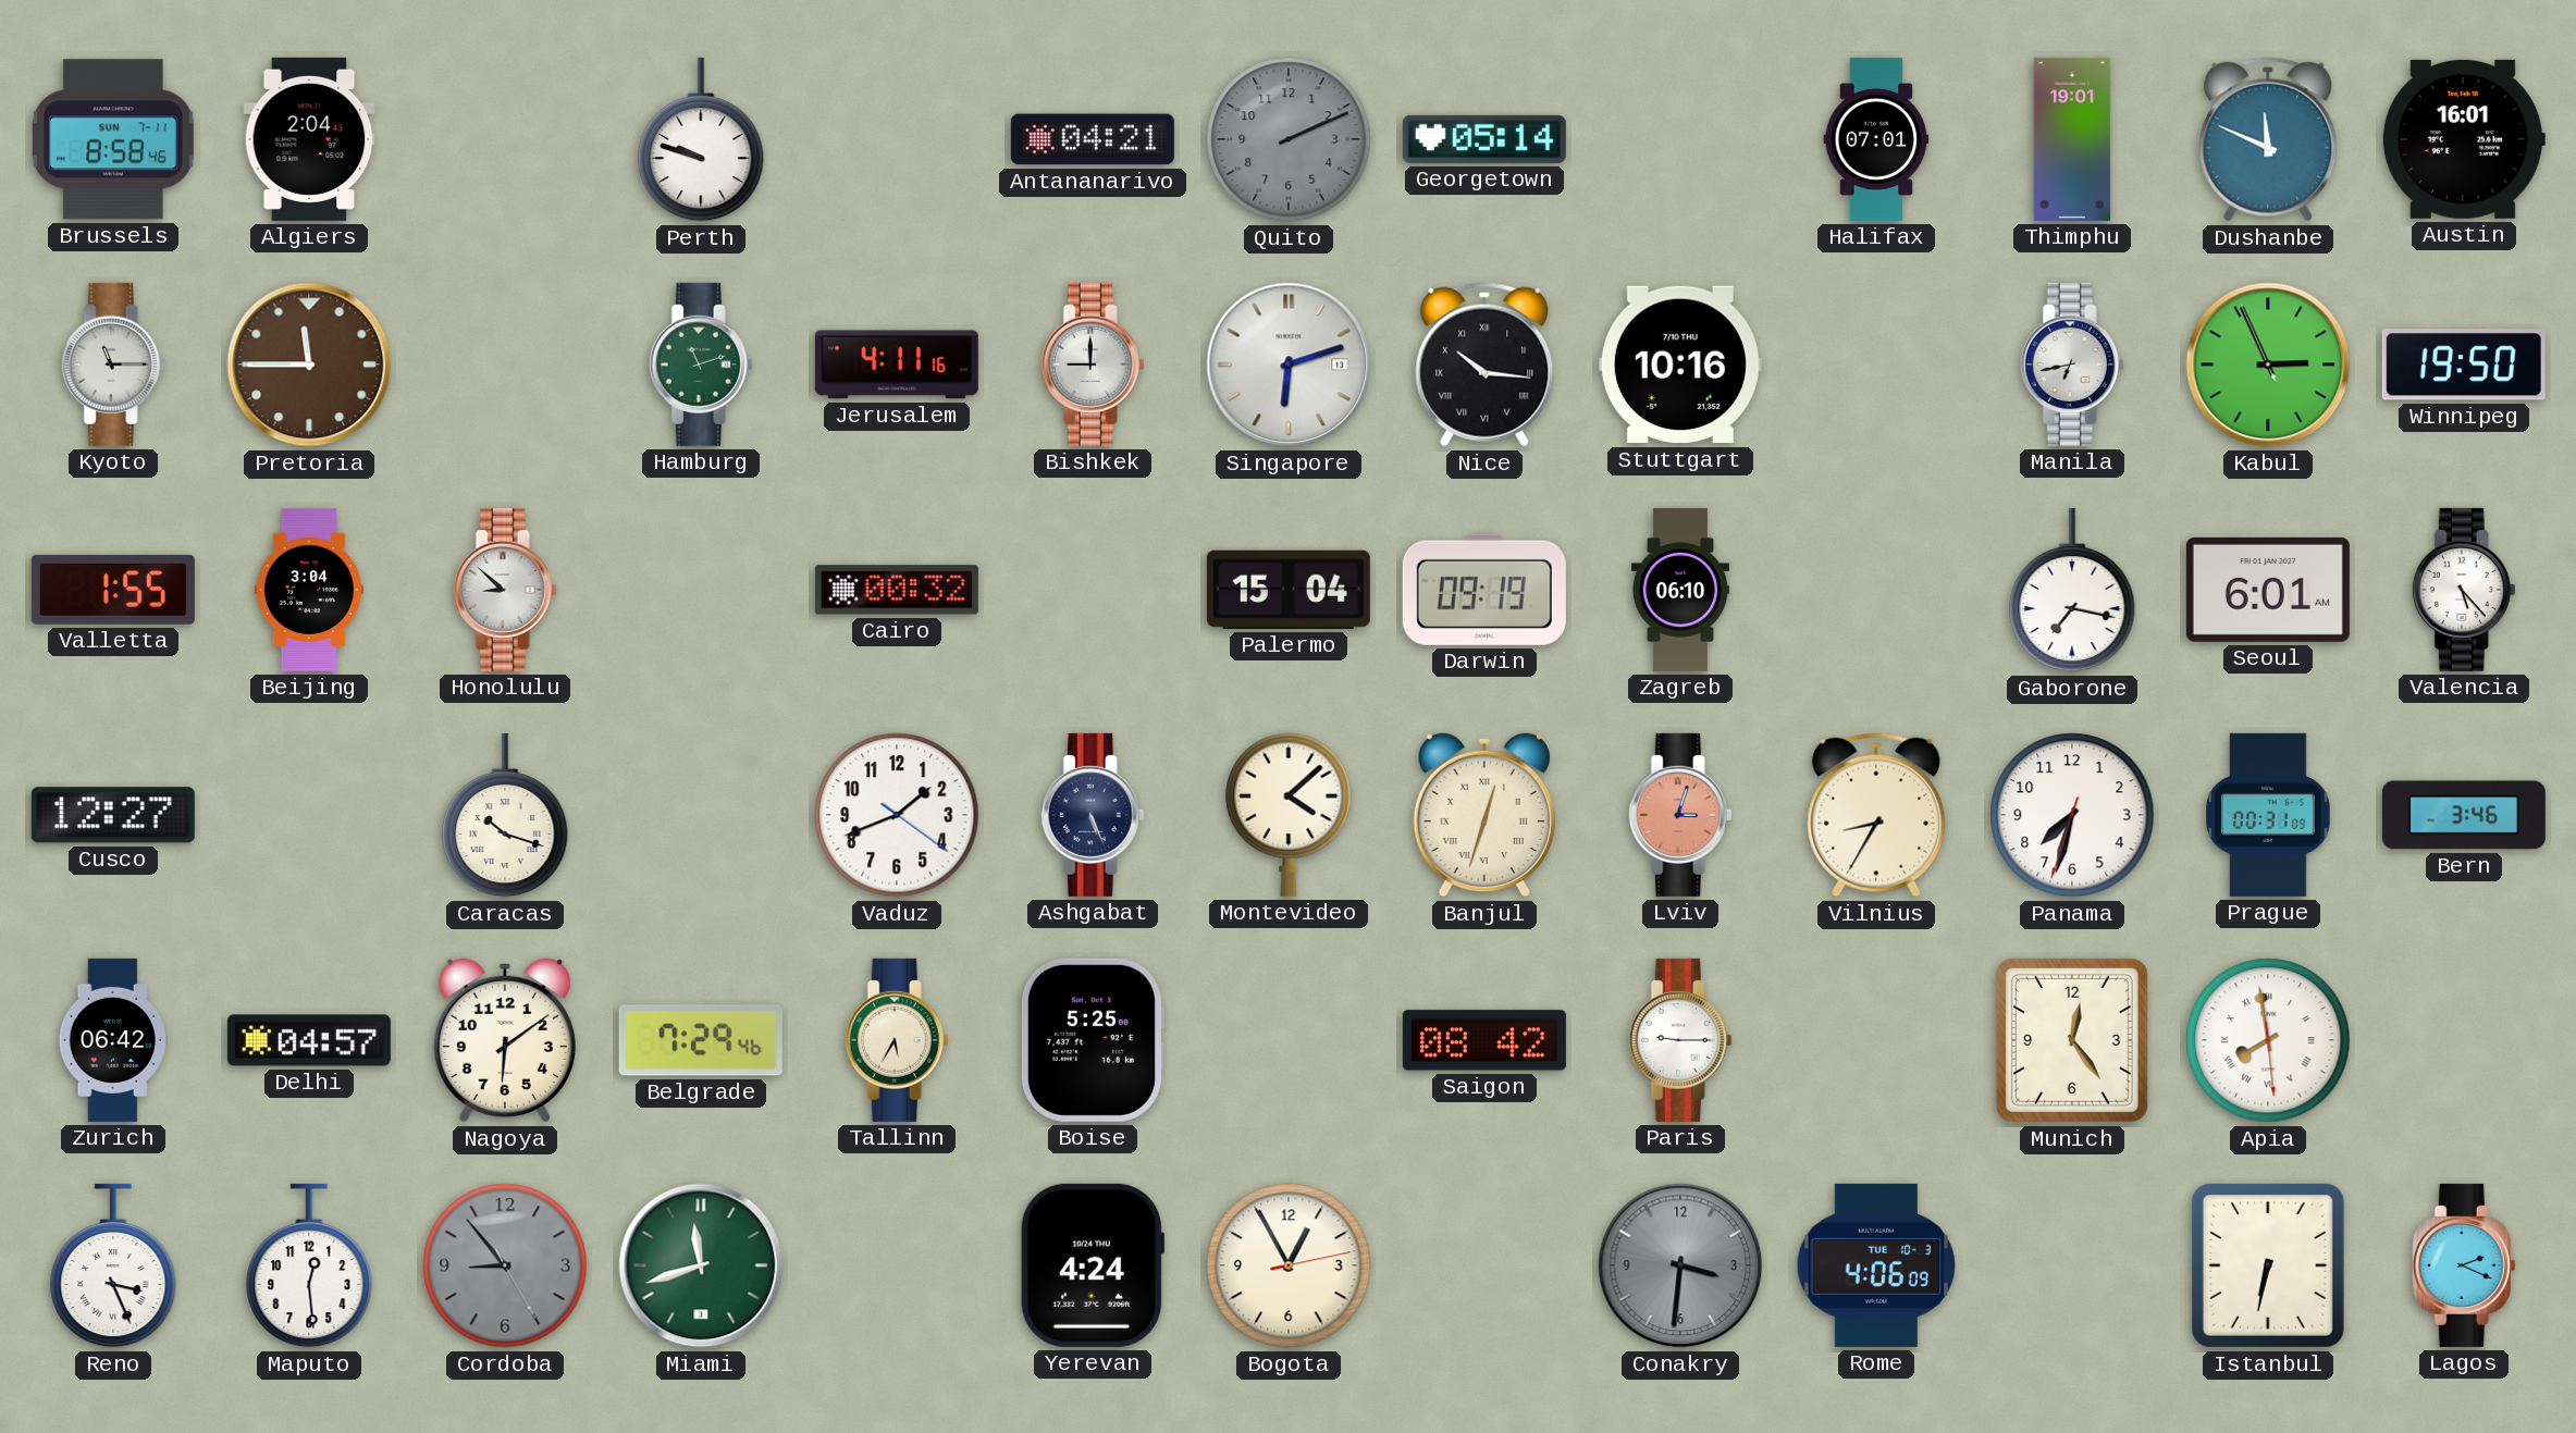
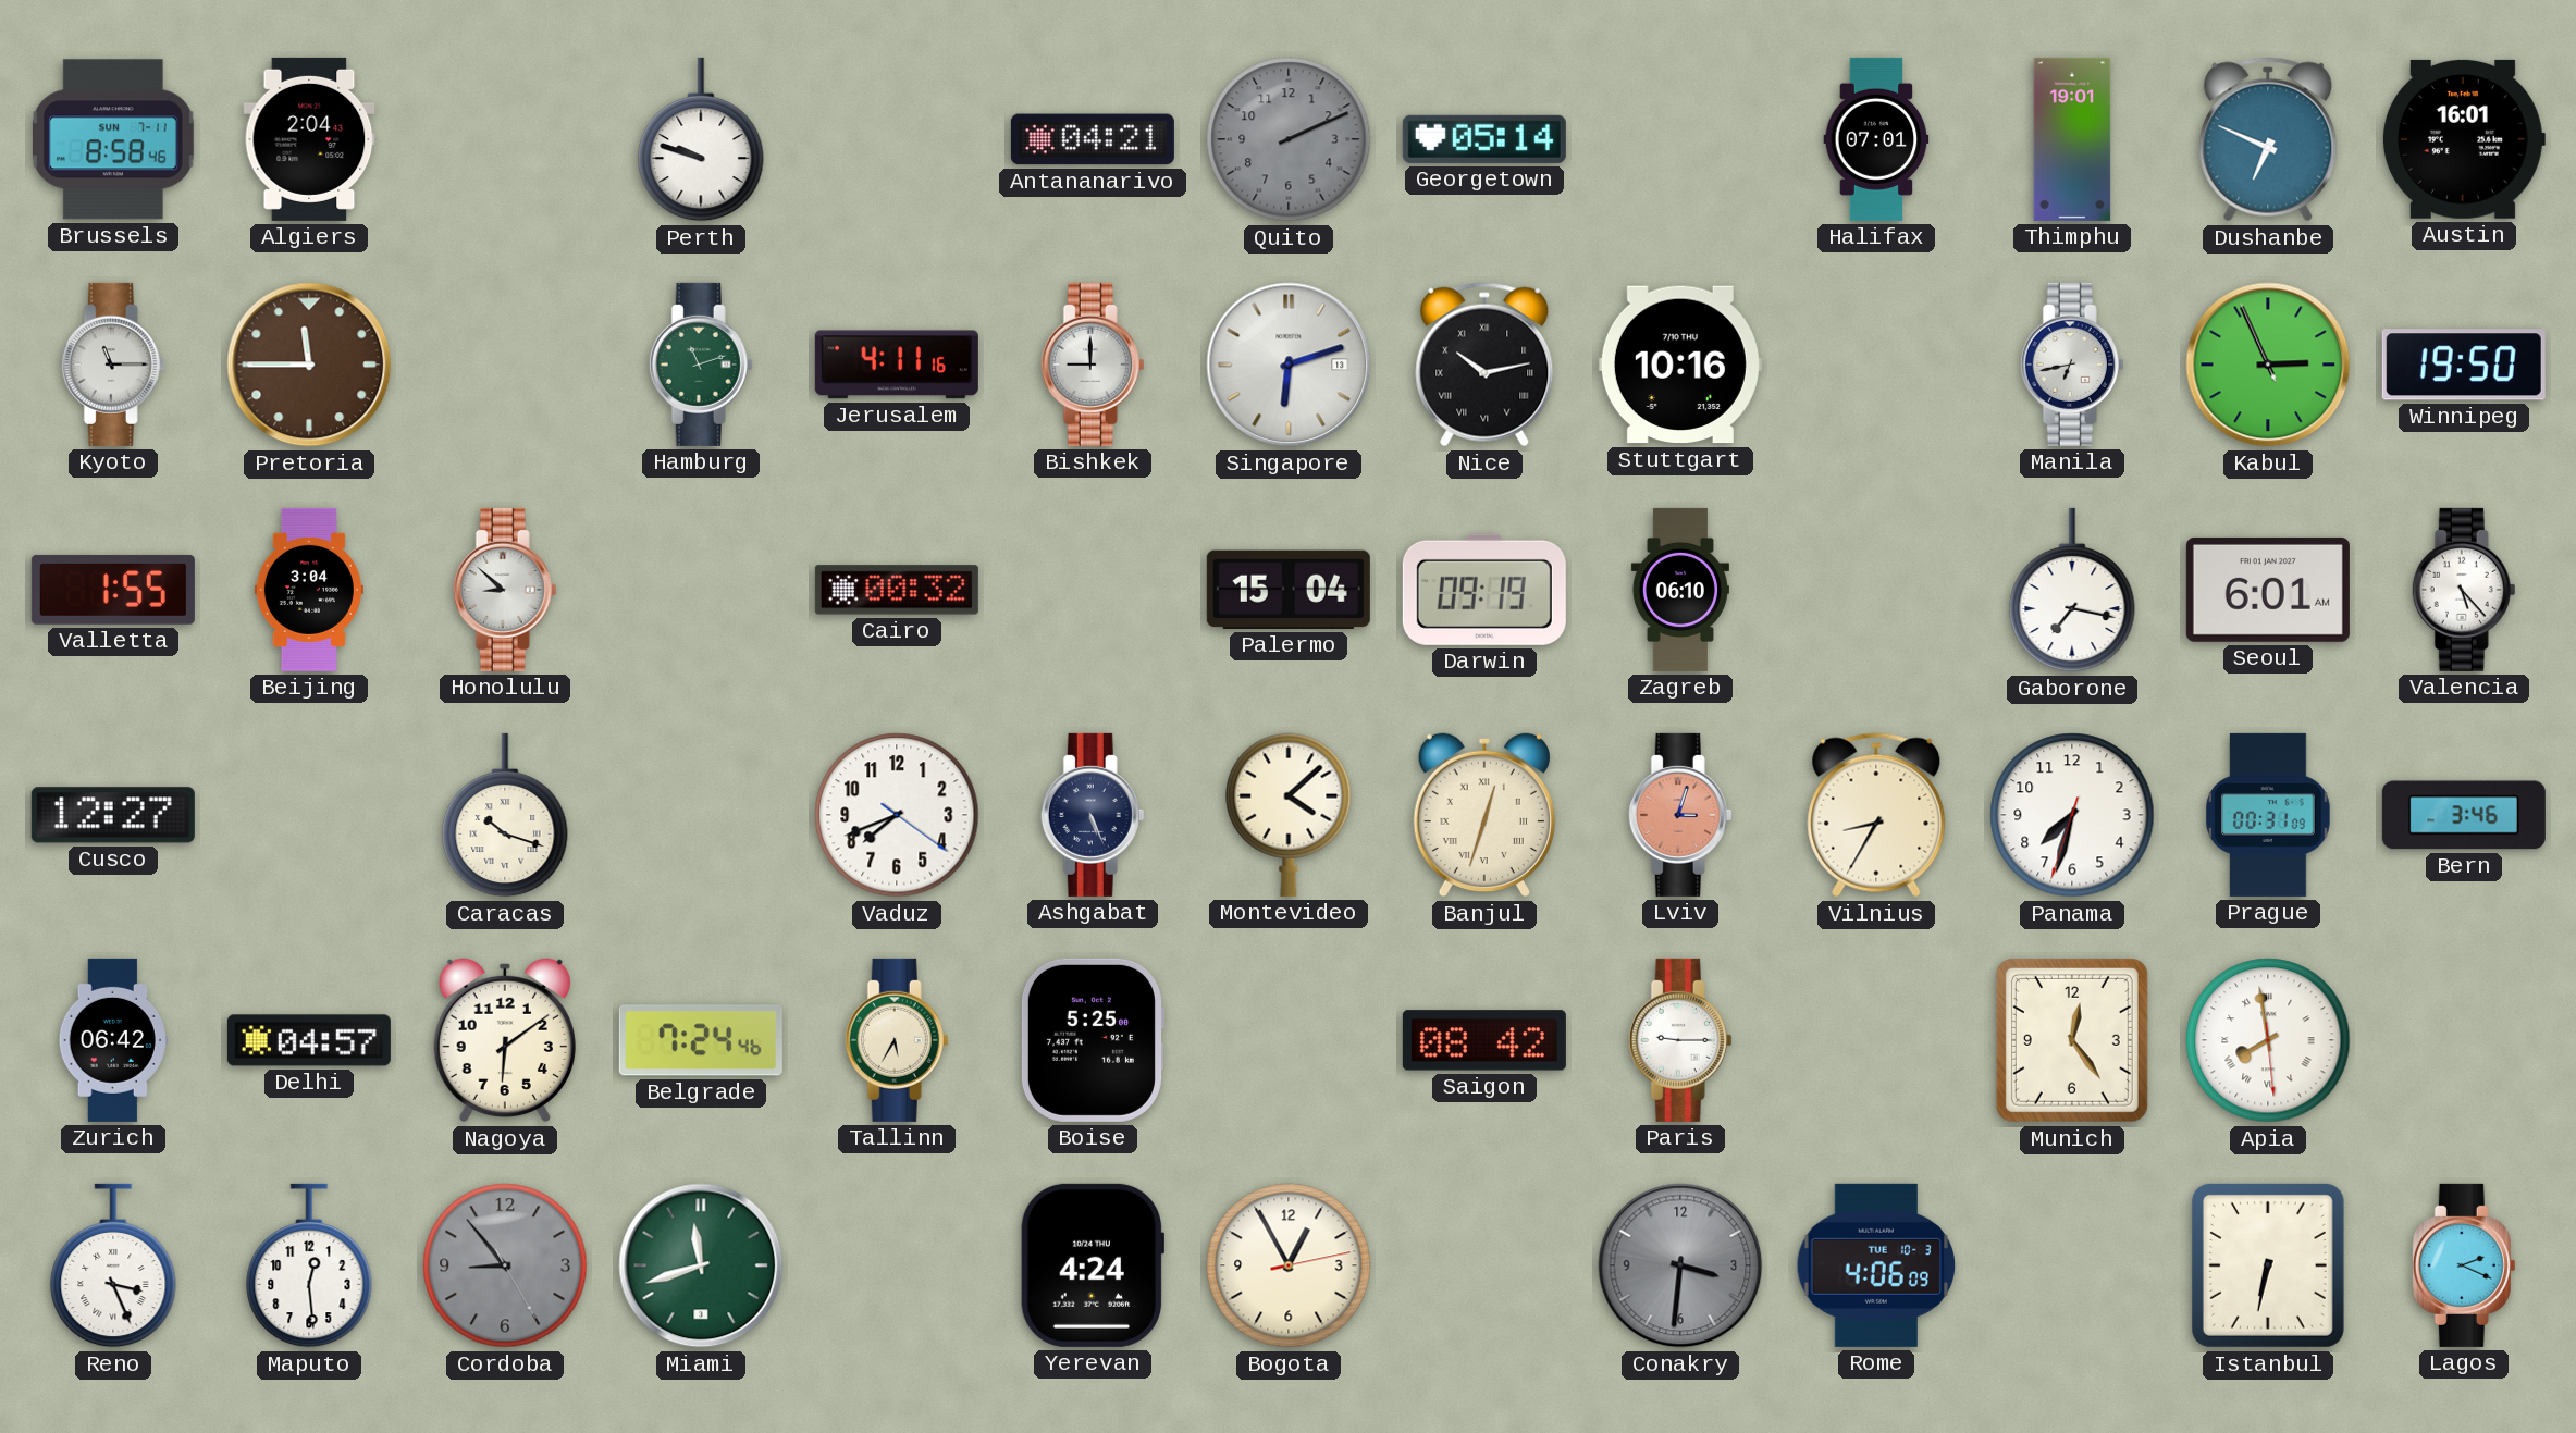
Dushanbe: 11:49 -> 6:49
Nice: 10:16 -> 10:13
Vaduz: 1:41 -> 7:41
Belgrade: 7:29 -> 7:24
